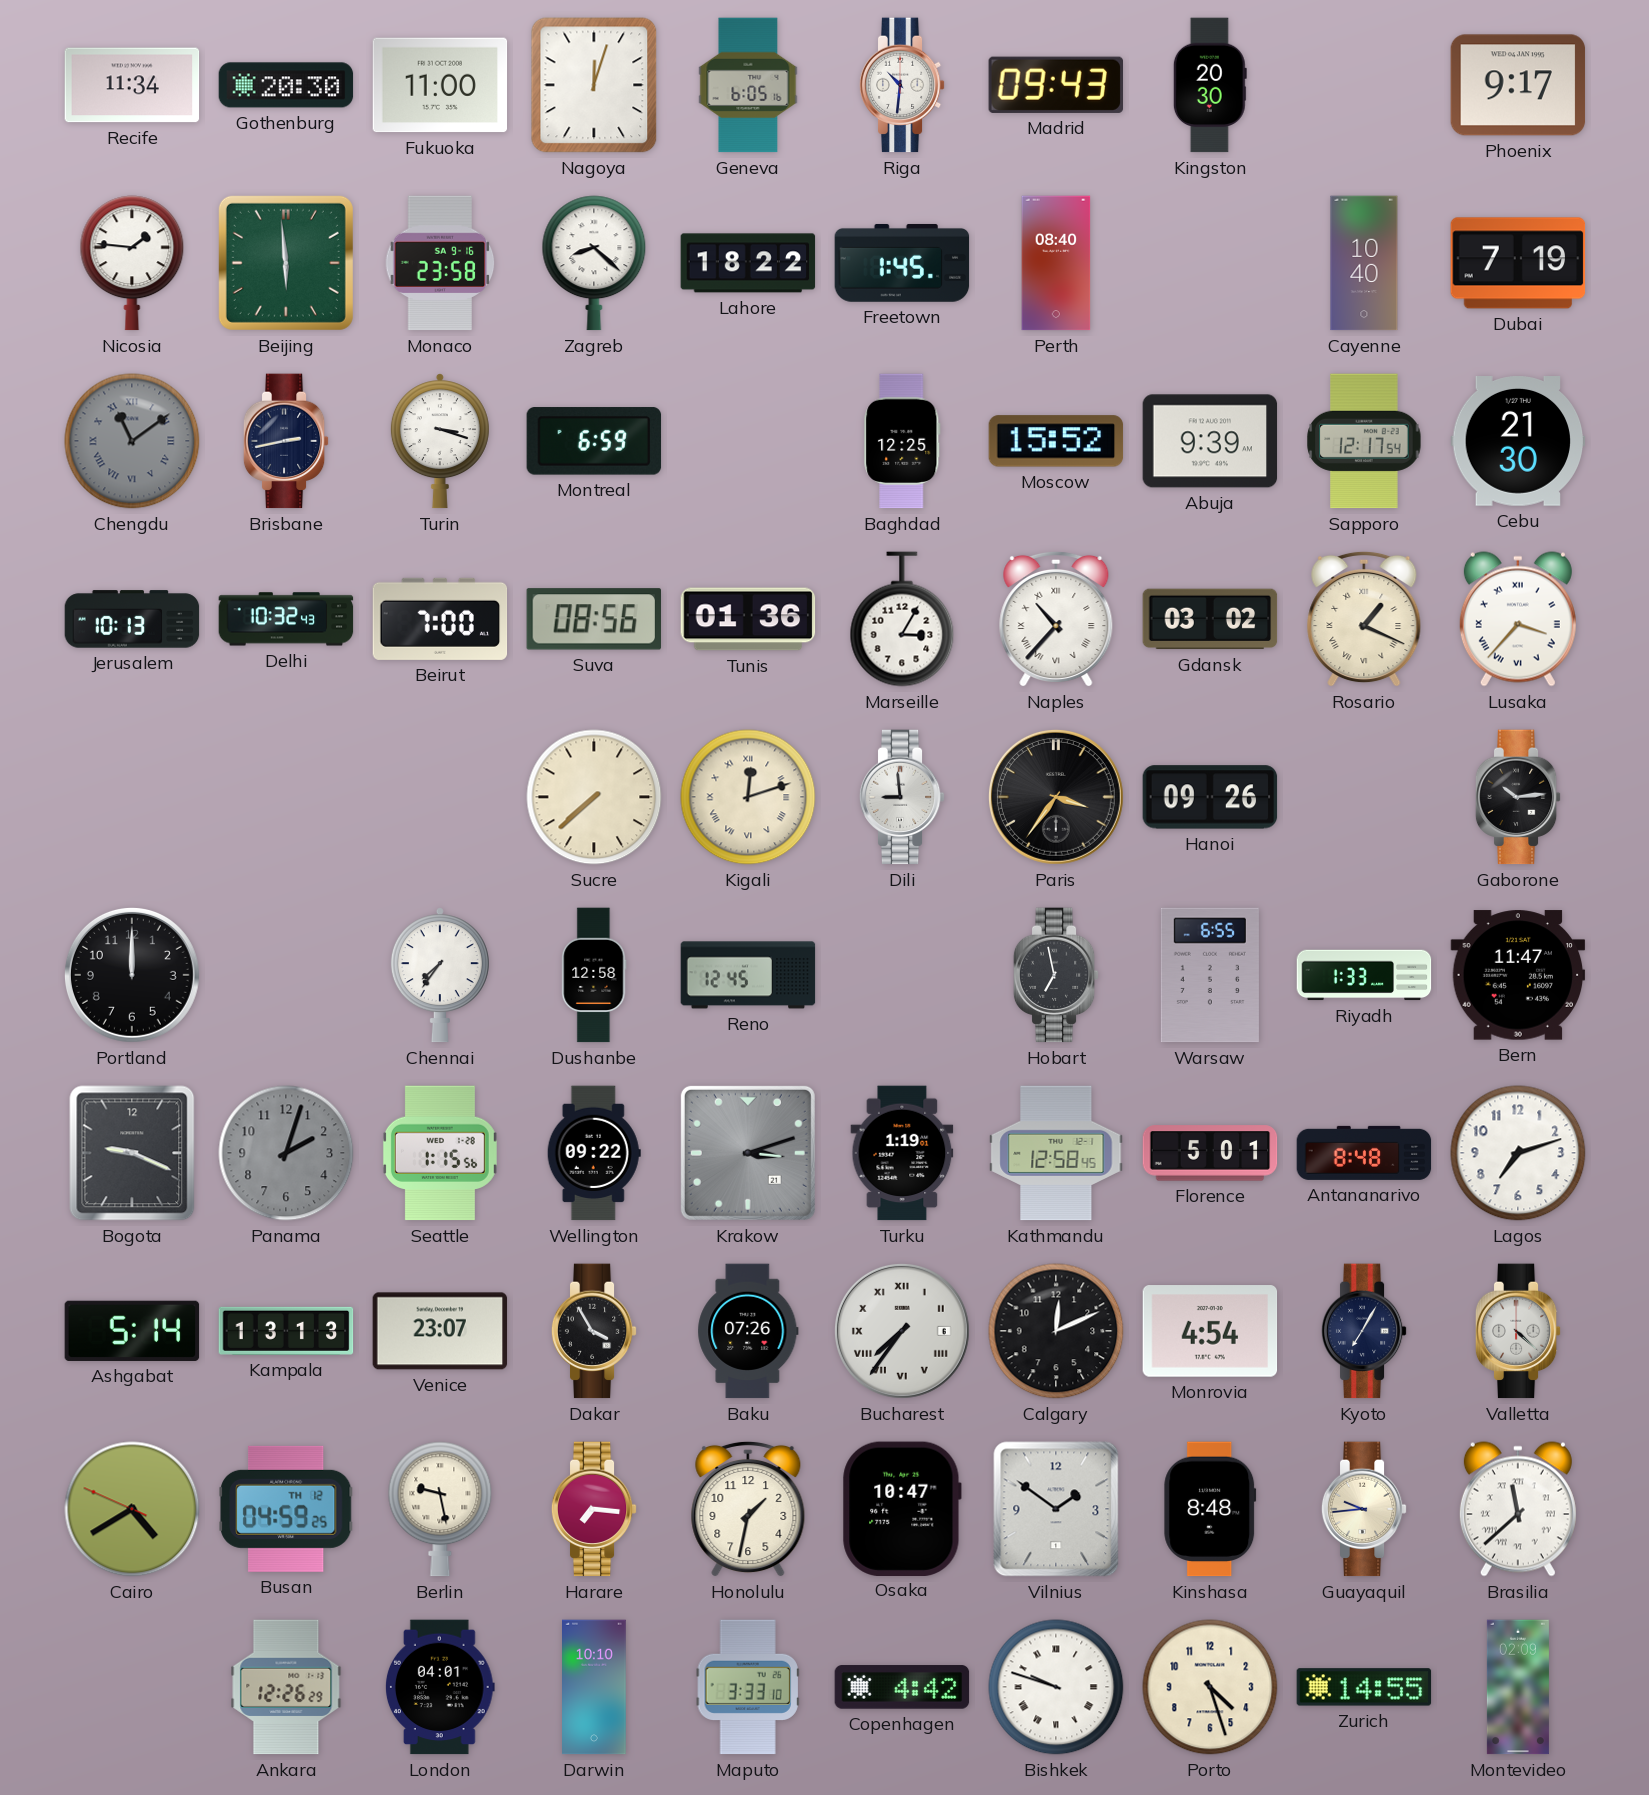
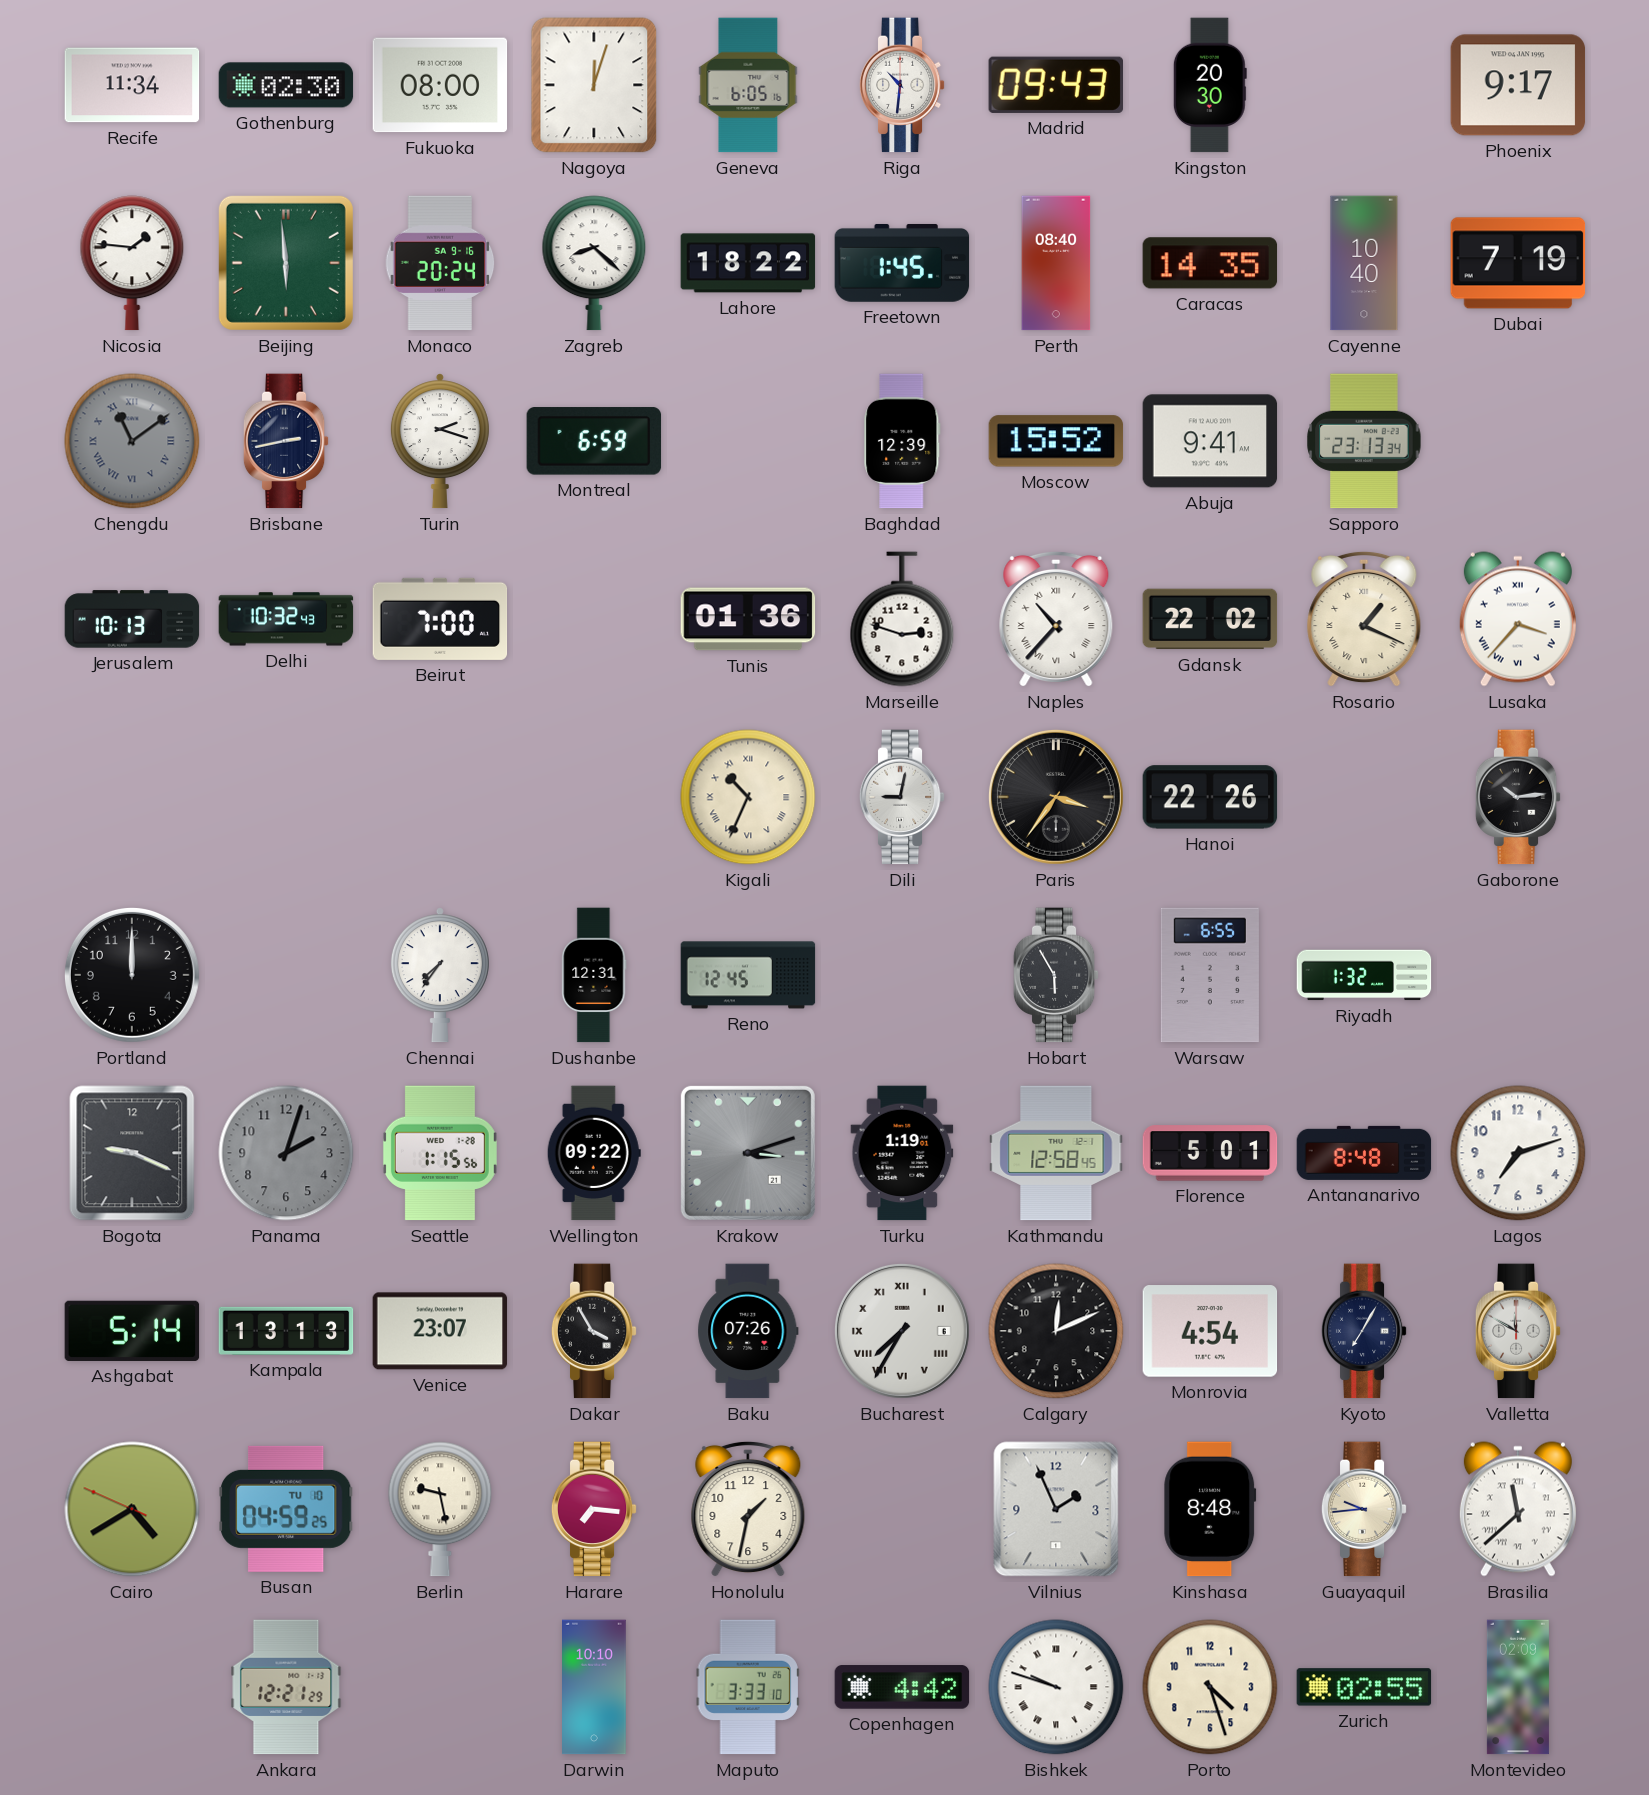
Gothenburg: 20:30 -> 02:30
Fukuoka: 11:00 -> 08:00
Monaco: 23:58 -> 20:24
Caracas: none -> 14:35
Turin: 3:18 -> 2:18
Baghdad: 12:25 -> 12:39
Abuja: 9:39 -> 9:41
Sapporo: 12:17 -> 23:13
Cebu: 21:30 -> none
Suva: 08:56 -> none
Marseille: 3:05 -> 2:48
Gdansk: 03:02 -> 22:02
Sucre: 7:38 -> none
Kigali: 12:12 -> 10:34
Dili: 8:59 -> 9:02
Hanoi: 09:26 -> 22:26
Dushanbe: 12:58 -> 12:31
Hobart: 6:58 -> 5:55
Riyadh: 1:33 -> 1:32
Bern: 11:47 -> none
Bucharest: 7:36 -> 7:35
Valletta: 4:22 -> 11:50
Busan date: TH 12 -> TU 10
Osaka: 10:47 -> none
Vilnius: 1:51 -> 1:56
Ankara: 12:26 -> 12:21
London: 04:01 -> none
Zurich: 14:55 -> 02:55
